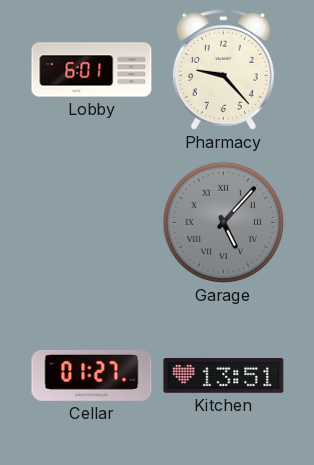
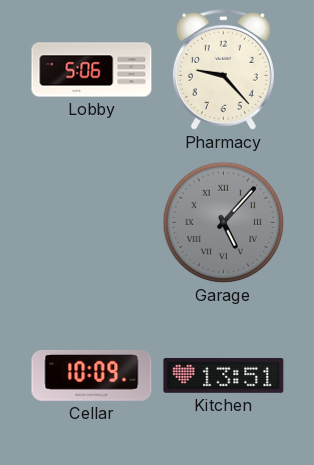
Lobby: 6:01 -> 5:06
Cellar: 01:27 -> 10:09
